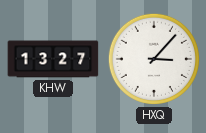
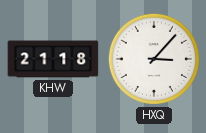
KHW: 13:27 -> 21:18
